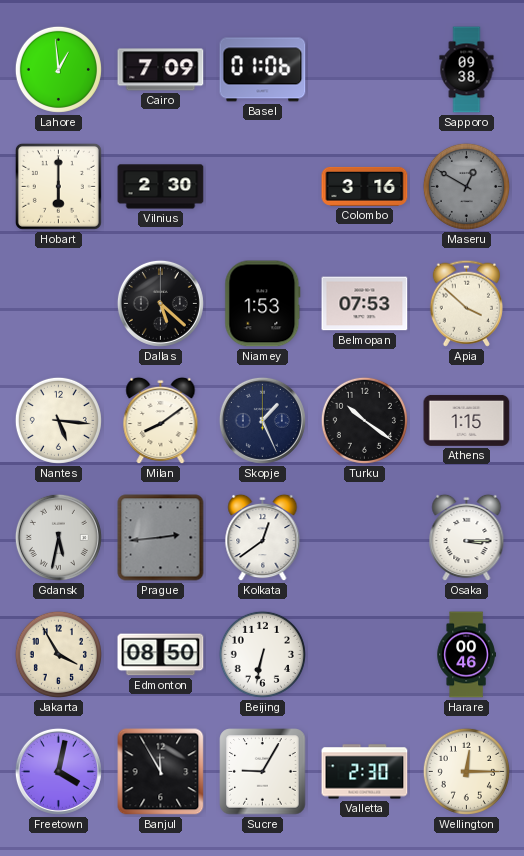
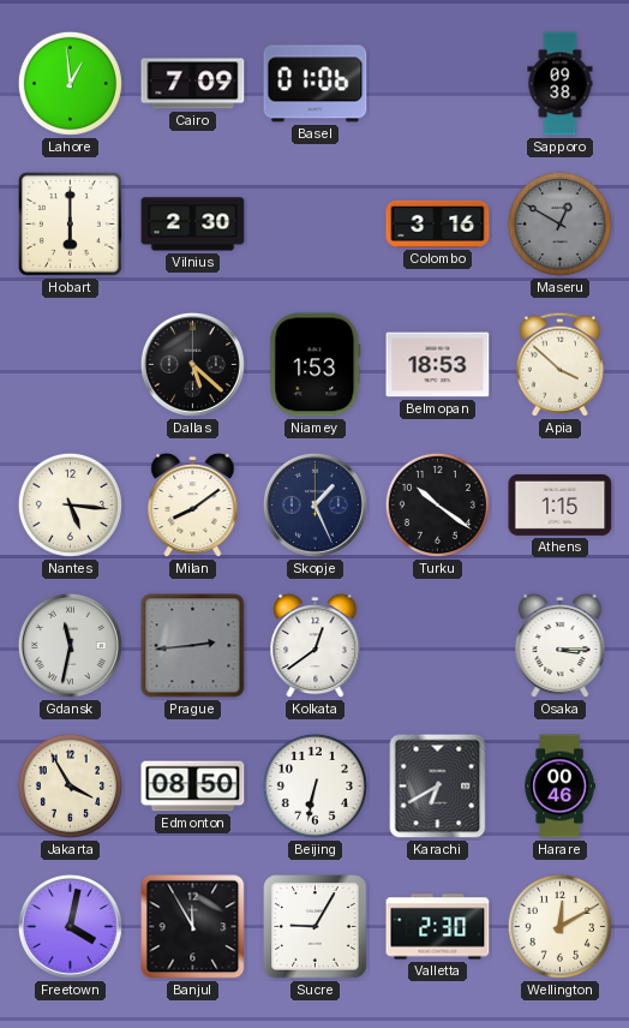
Belmopan: 07:53 -> 18:53
Gdansk: 5:32 -> 11:32
Karachi: none -> 6:40
Wellington: 12:15 -> 12:10
